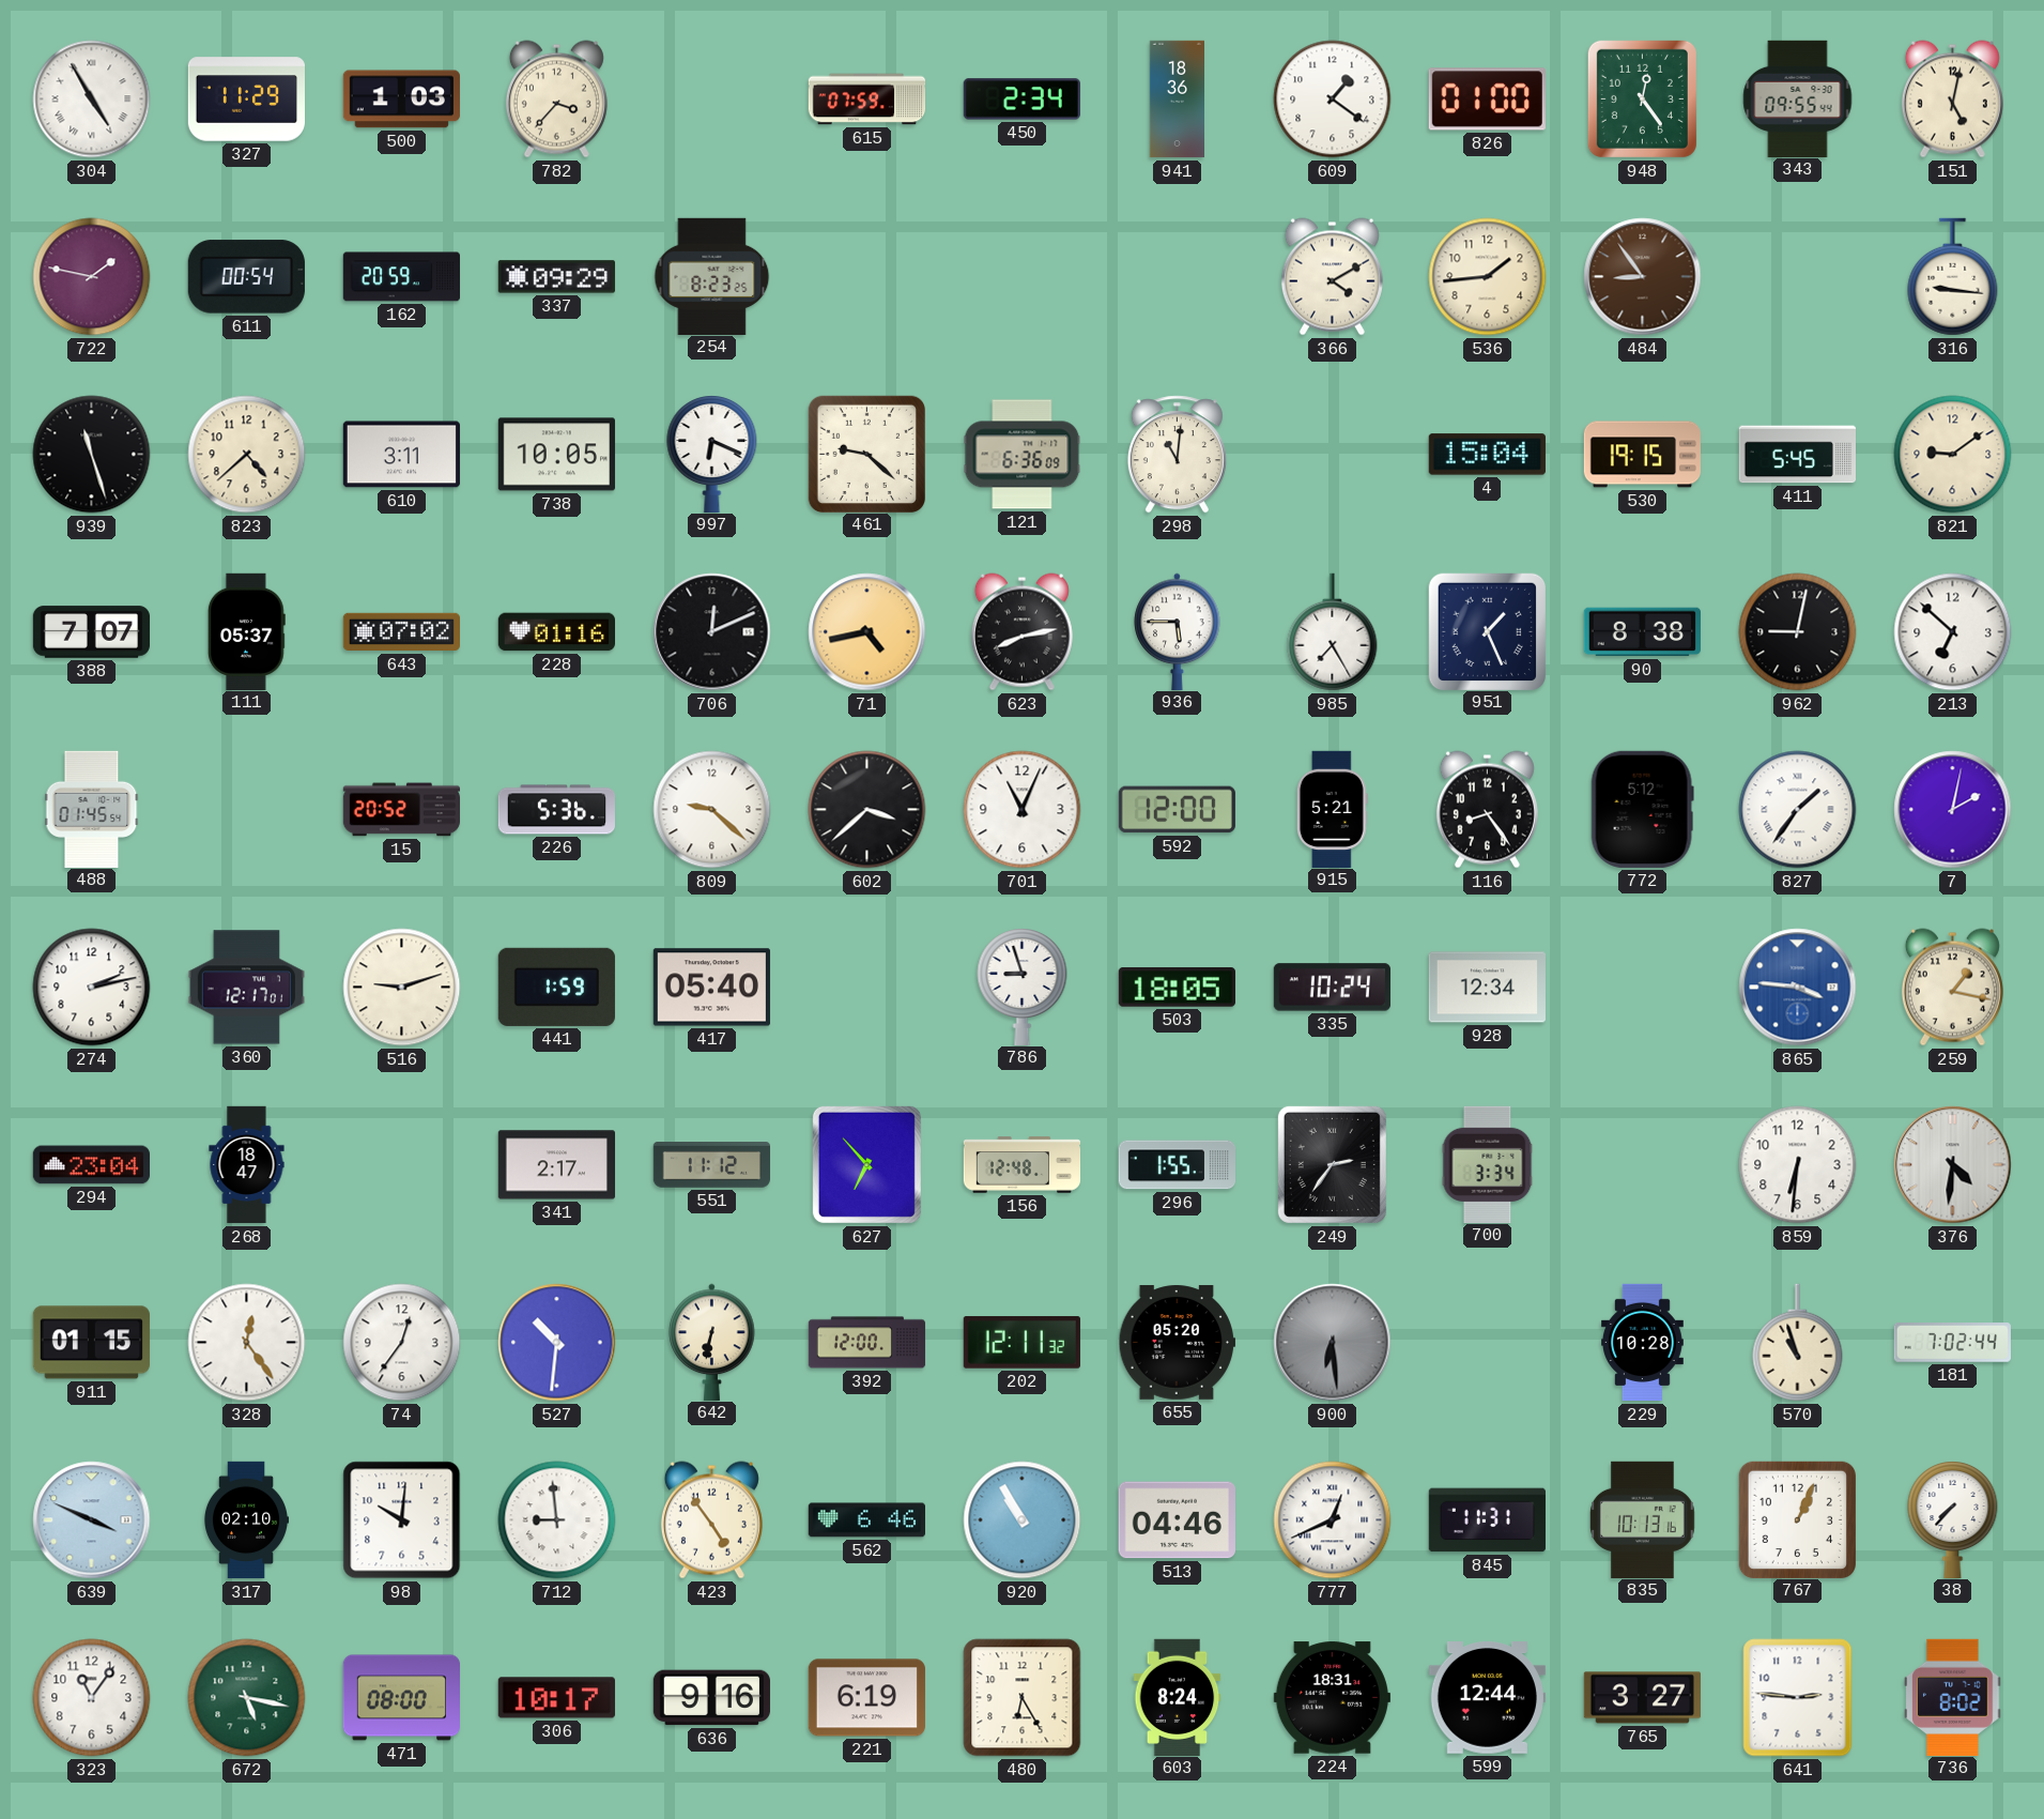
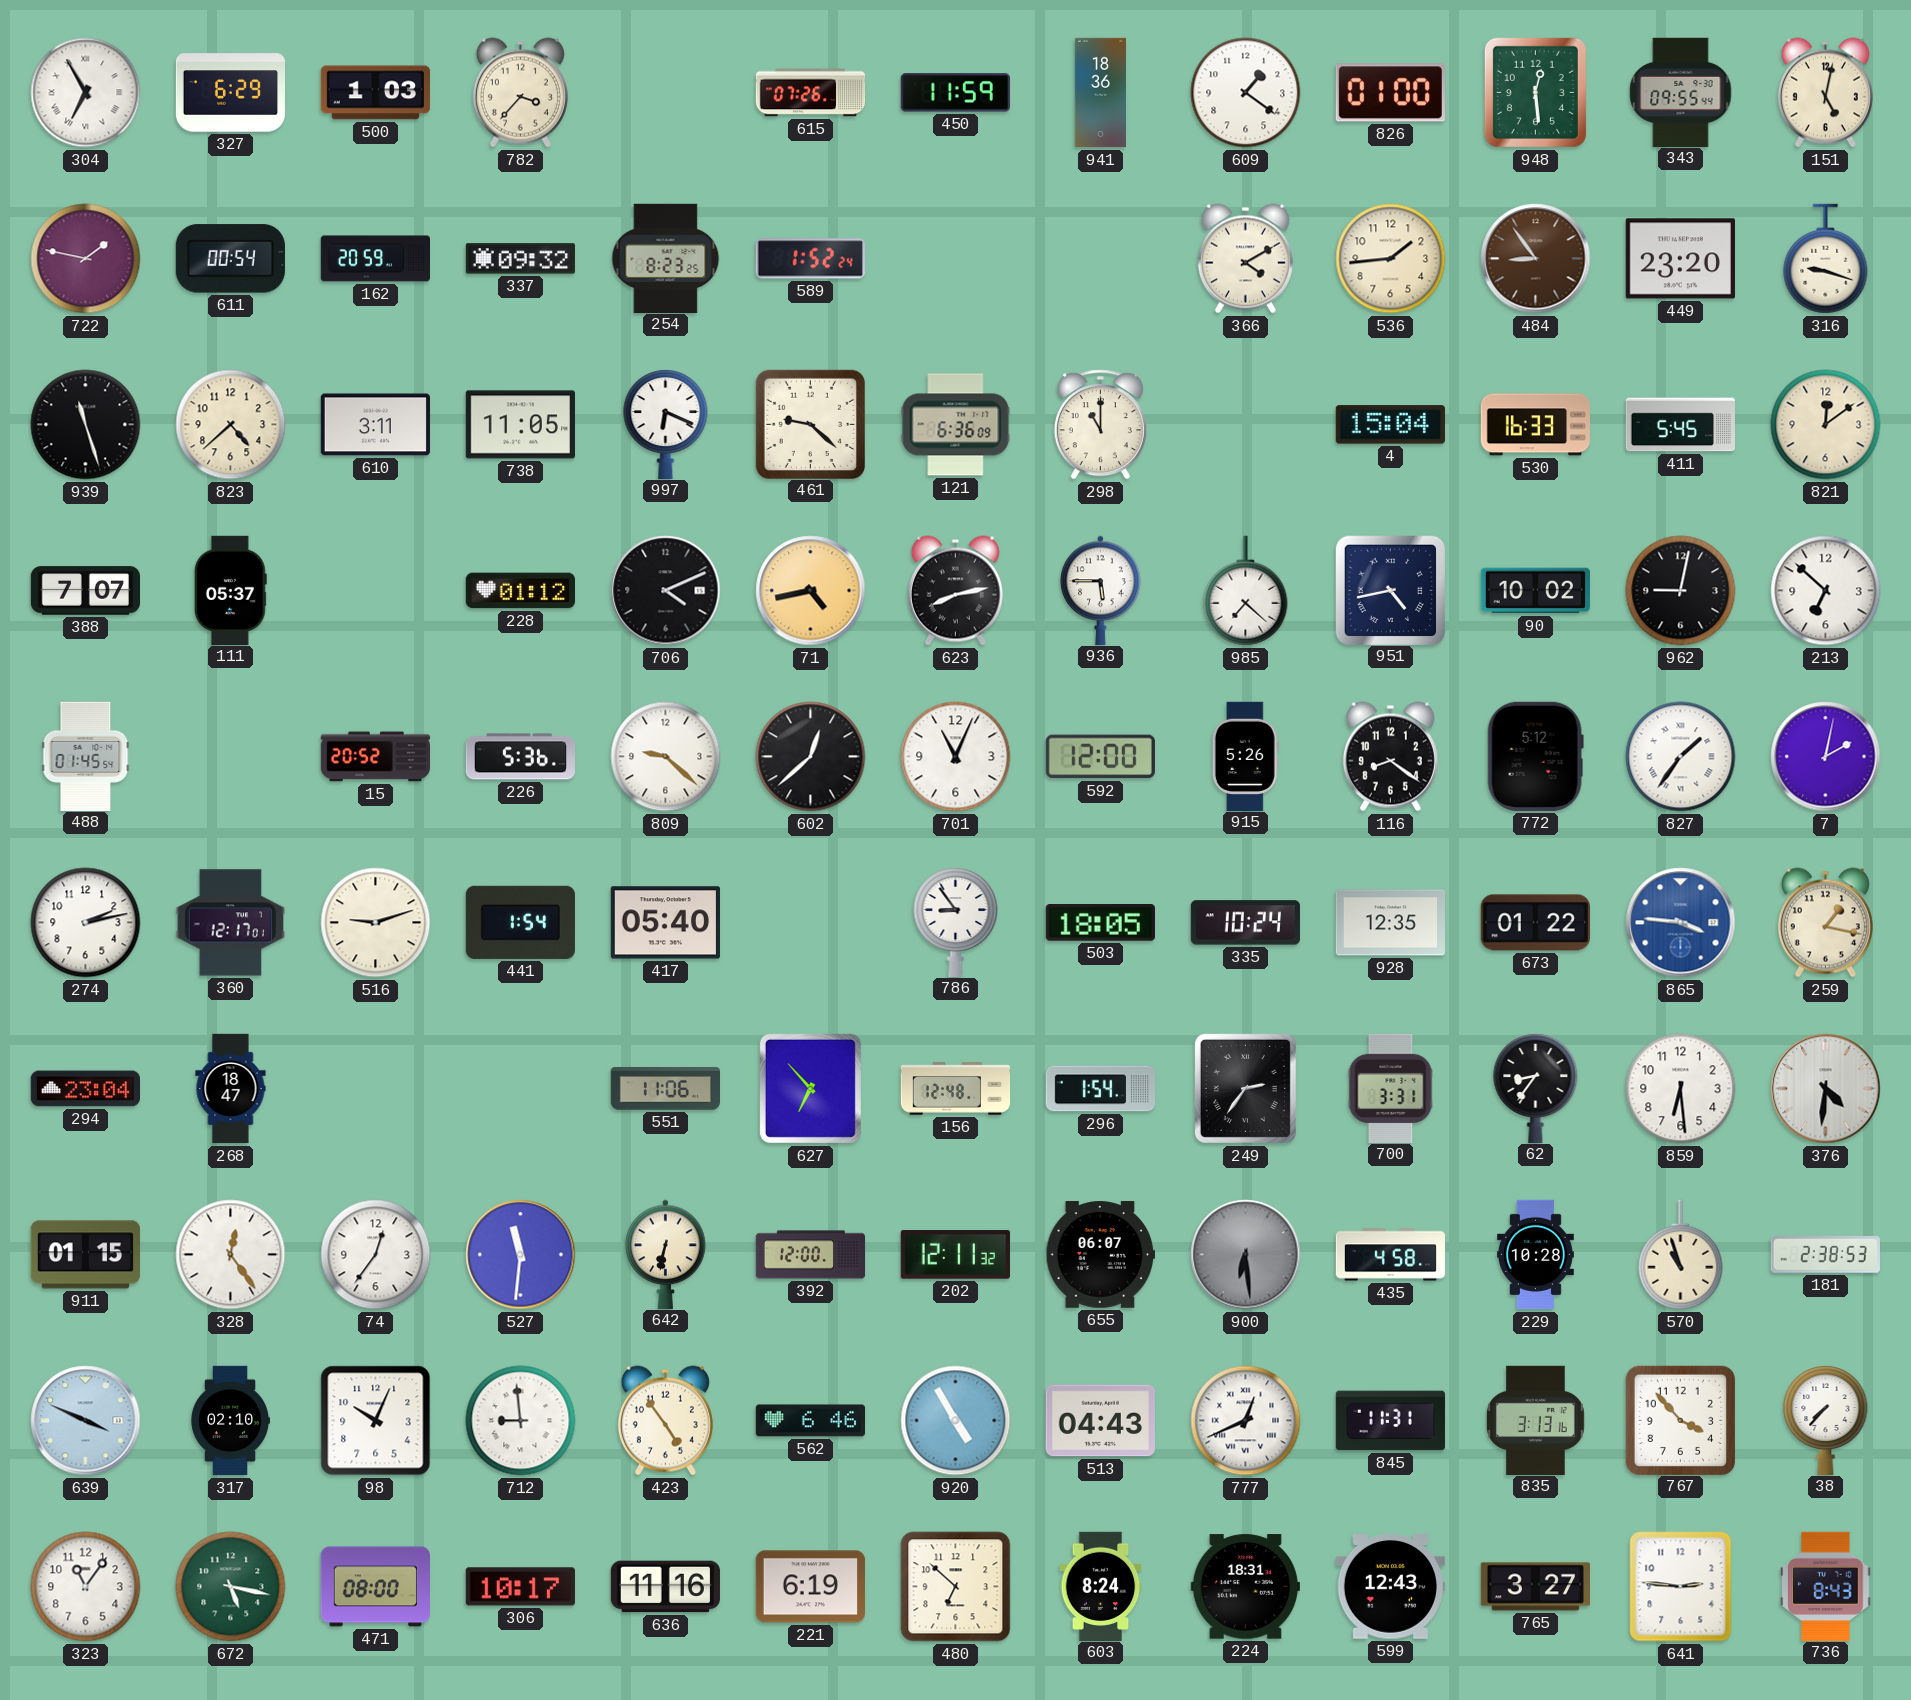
304: 4:55 -> 6:55
327: 11:29 -> 6:29
615: 07:59 -> 07:26
450: 2:34 -> 11:59
948: 12:24 -> 12:29
337: 09:29 -> 09:32
589: none -> 1:52
449: none -> 23:20
316: 9:16 -> 9:18
738: 10:05 -> 11:05
298: 11:01 -> 11:00
530: 19:15 -> 16:33
821: 9:09 -> 12:09
643: 07:02 -> none
228: 01:16 -> 01:12
706: 12:11 -> 4:11
985: 7:25 -> 7:22
951: 1:26 -> 4:43
90: 8:38 -> 10:02
602: 3:38 -> 12:38
915: 5:21 -> 5:26
116: 8:24 -> 8:21
441: 1:59 -> 1:54
786: 8:57 -> 8:54
928: 12:34 -> 12:35
673: none -> 01:22
341: 2:17 -> none
551: 11:12 -> 11:06
296: 1:55 -> 1:54
700: 3:34 -> 3:31
62: none -> 8:36
859: 6:31 -> 6:29
527: 10:31 -> 11:31
655: 05:20 -> 06:07
435: none -> 4:58
181: 7:02 -> 2:38
98: 10:01 -> 10:04
920: 10:55 -> 4:55
513: 04:46 -> 04:43
835: 10:13 -> 3:13
767: 1:04 -> 3:53
636: 9:16 -> 11:16
480: 6:25 -> 6:52
599: 12:44 -> 12:43
736: 8:02 -> 8:43
